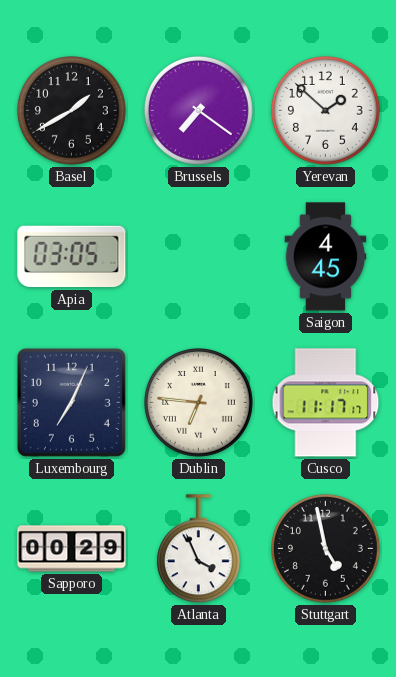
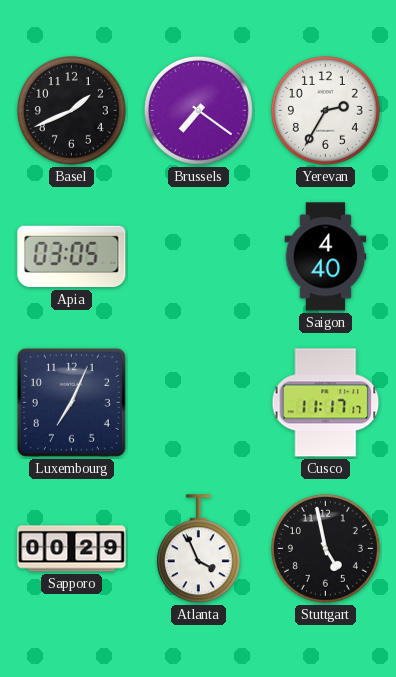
Basel: 1:40 -> 1:41
Yerevan: 1:52 -> 2:35
Saigon: 4:45 -> 4:40
Dublin: 6:46 -> none
